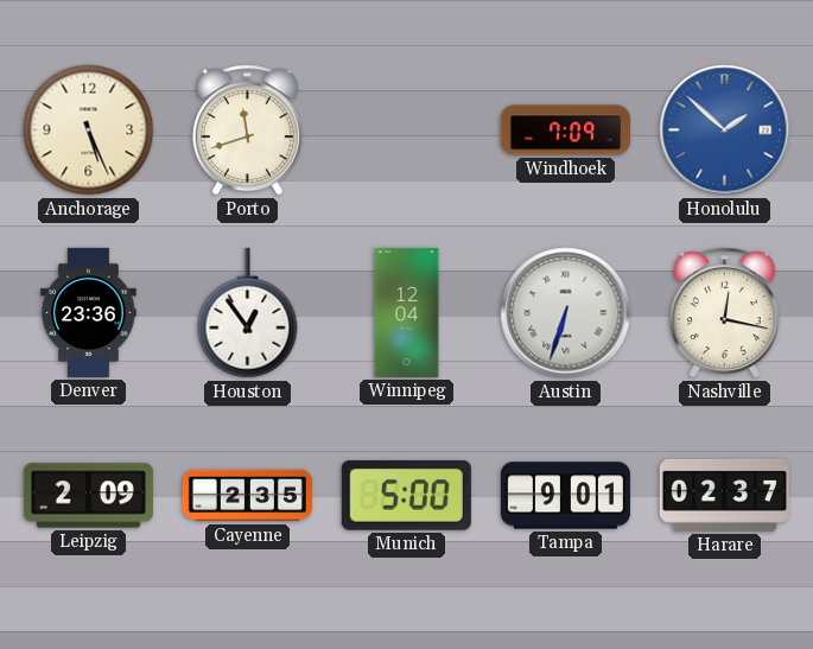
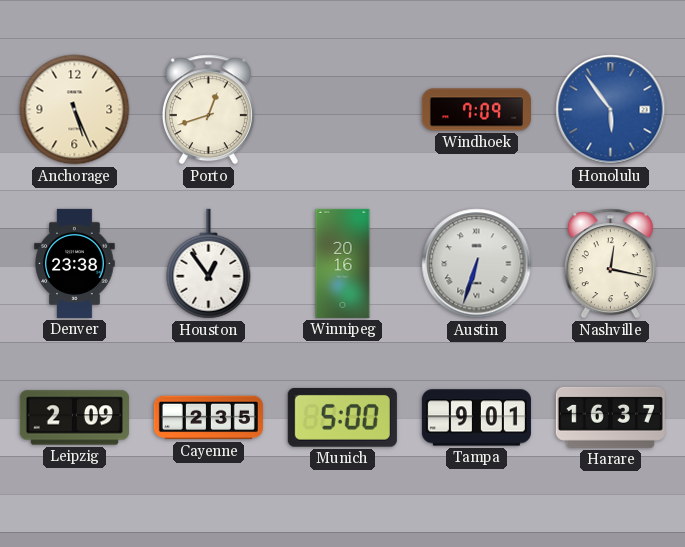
Porto: 11:42 -> 12:42
Honolulu: 1:52 -> 5:54
Denver: 23:36 -> 23:38
Winnipeg: 12:04 -> 20:16
Harare: 02:37 -> 16:37
